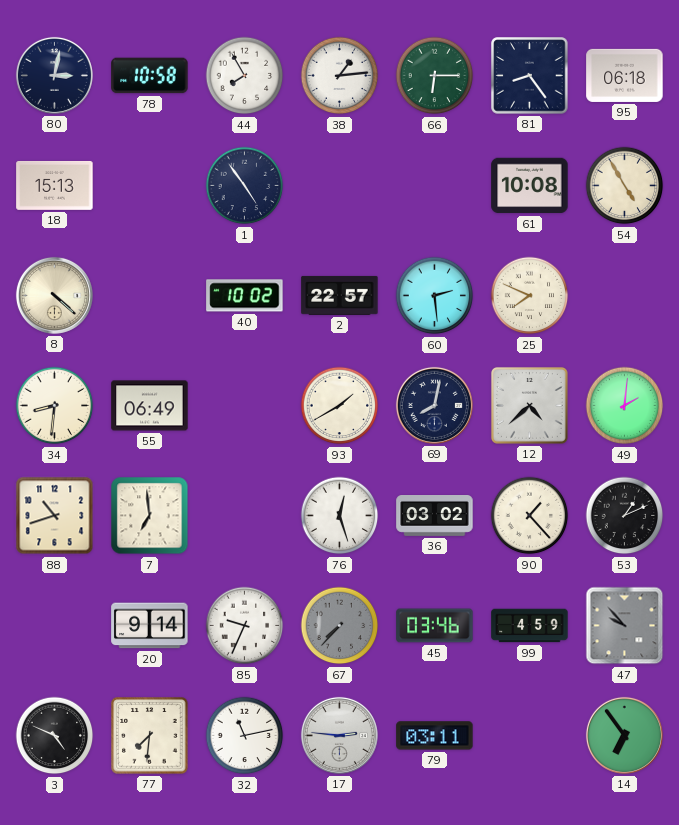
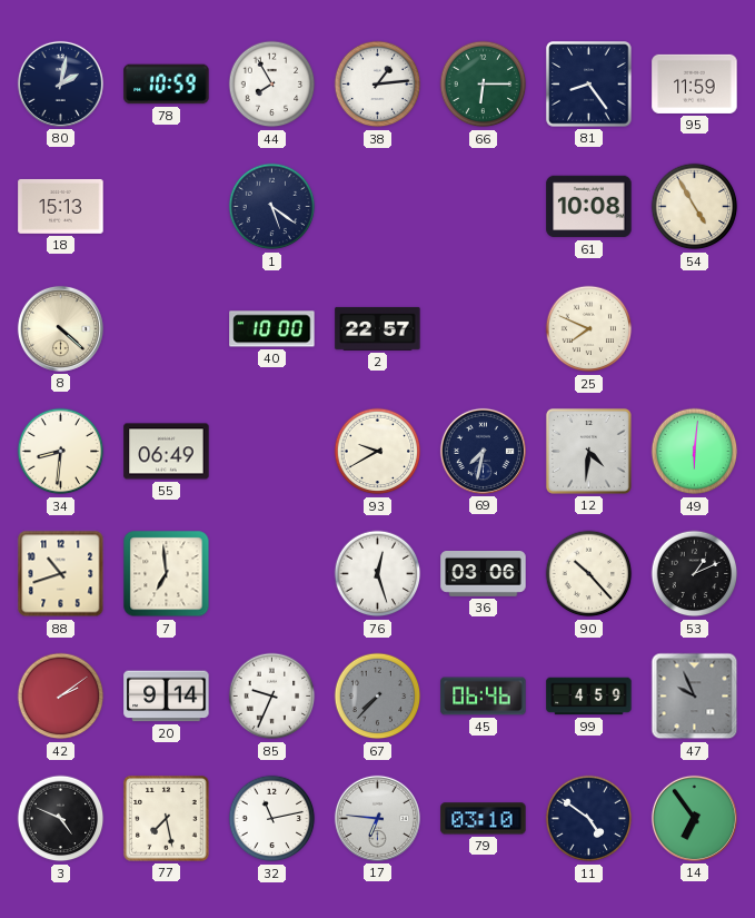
80: 3:02 -> 2:02
78: 10:58 -> 10:59
95: 06:18 -> 11:59
1: 4:54 -> 5:21
40: 10:02 -> 10:00
60: 2:29 -> none
93: 1:40 -> 9:40
69: 8:02 -> 7:32
12: 4:38 -> 4:31
49: 2:01 -> 6:01
36: 03:02 -> 03:06
90: 1:23 -> 10:23
42: none -> 2:09
45: 03:46 -> 06:46
47: 9:53 -> 9:56
77: 7:31 -> 7:28
17: 2:46 -> 6:46
79: 03:11 -> 03:10
11: none -> 4:51
